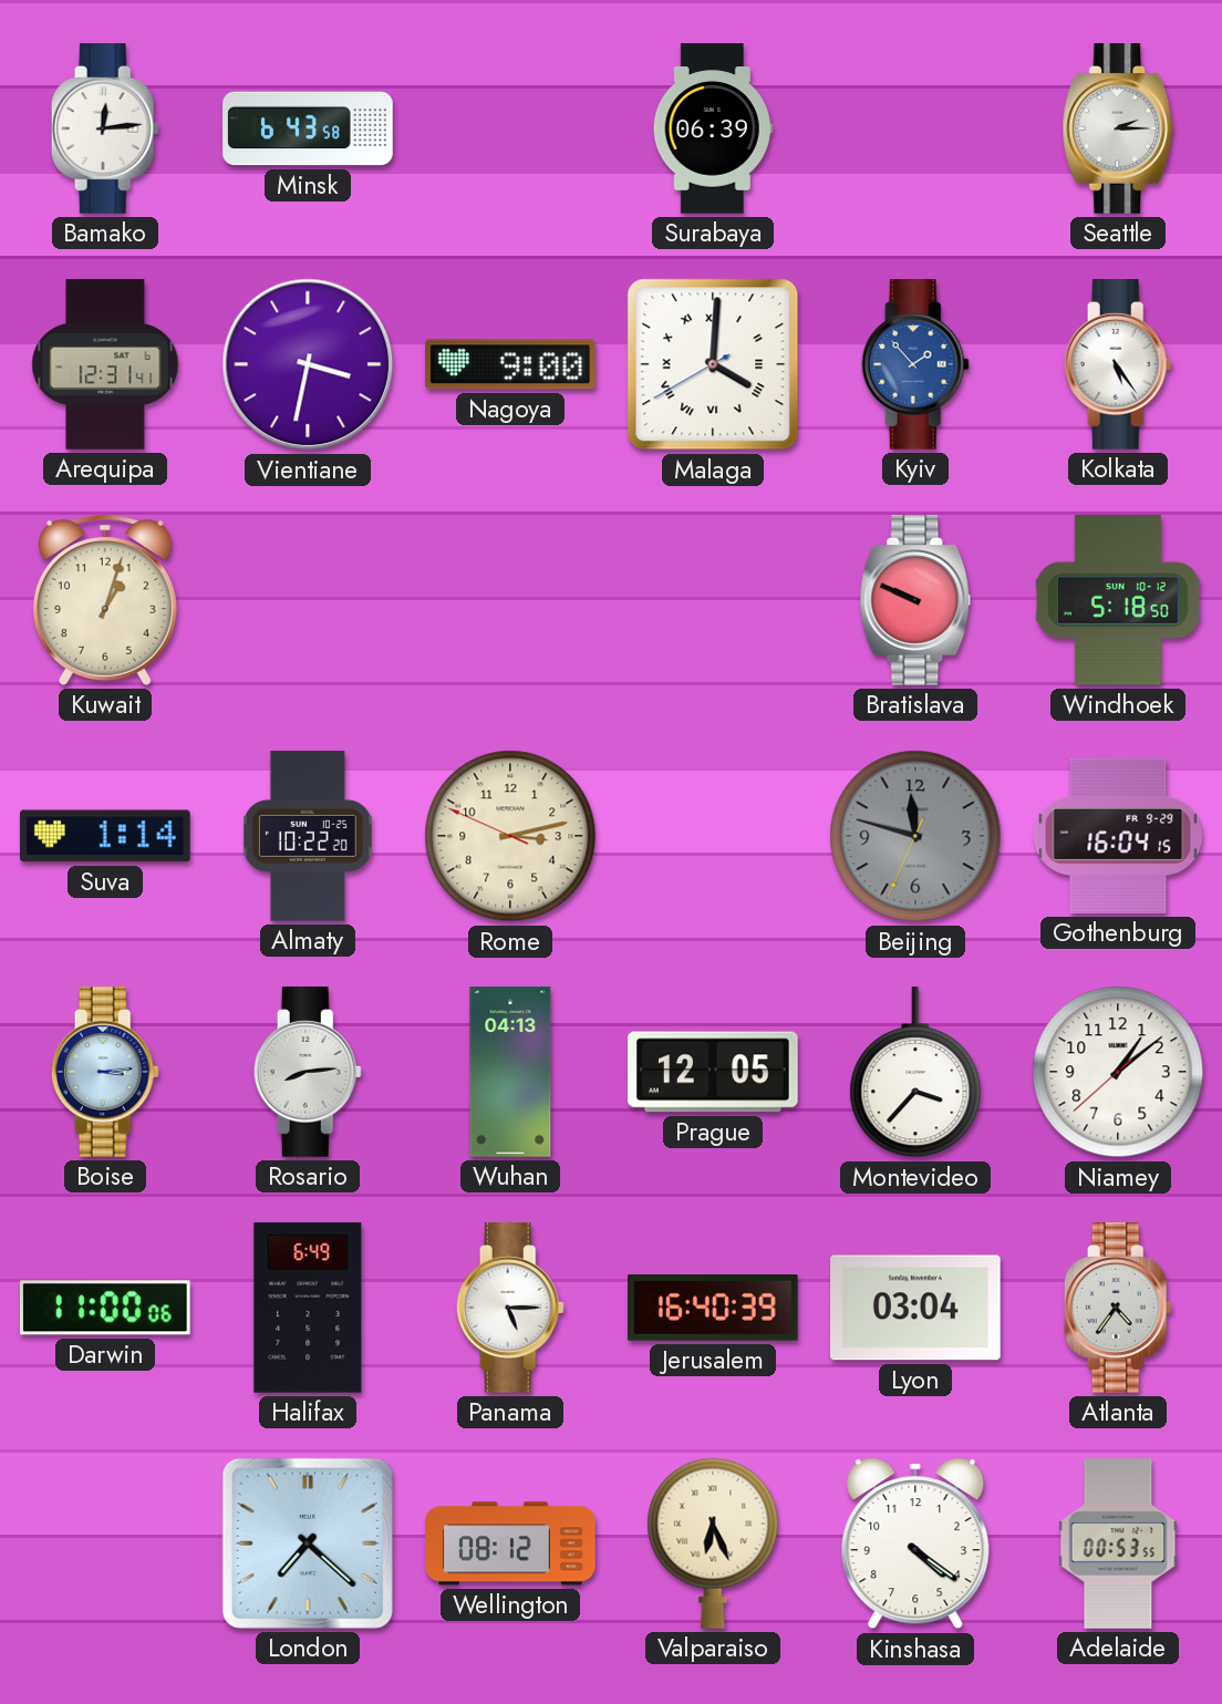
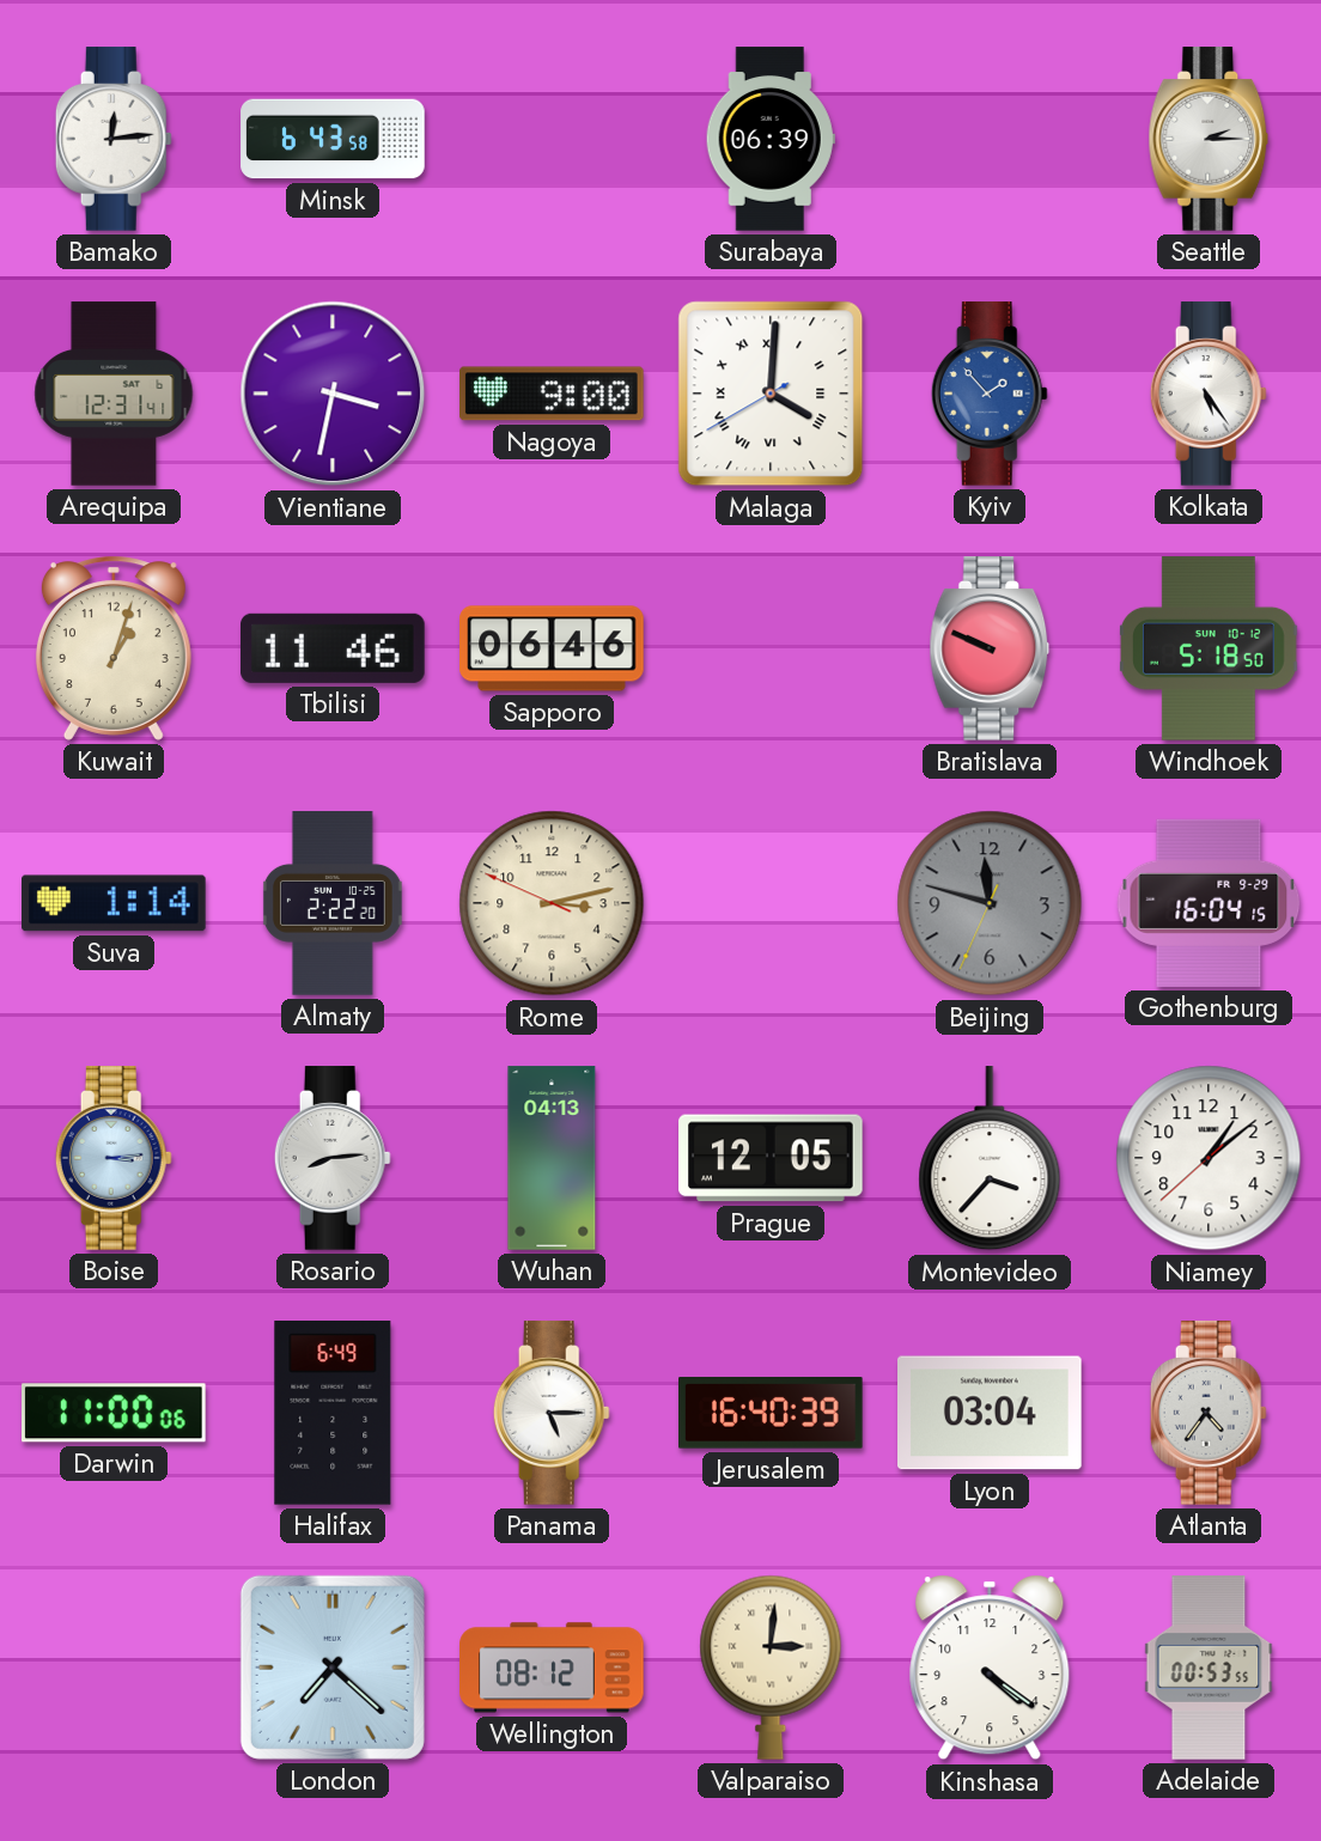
Tbilisi: none -> 11:46
Sapporo: none -> 06:46
Almaty: 10:22 -> 2:22
Valparaiso: 6:26 -> 3:01
